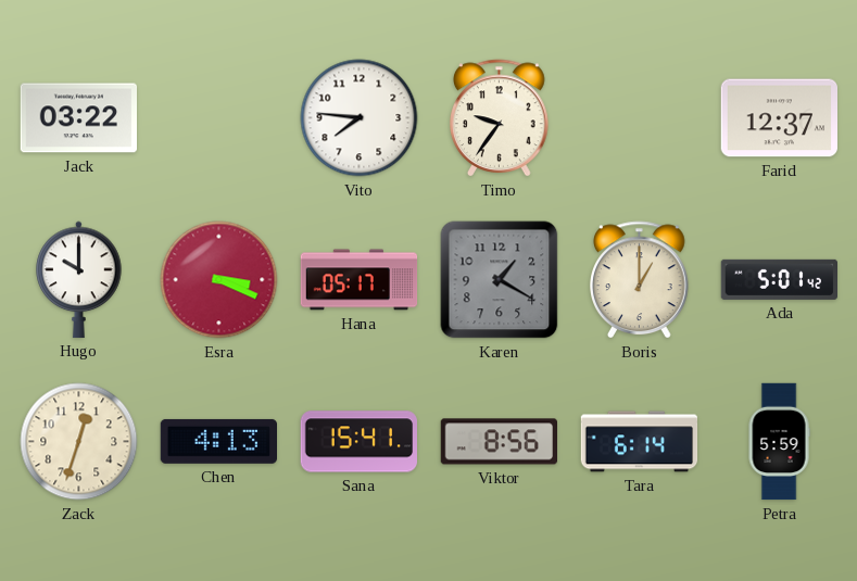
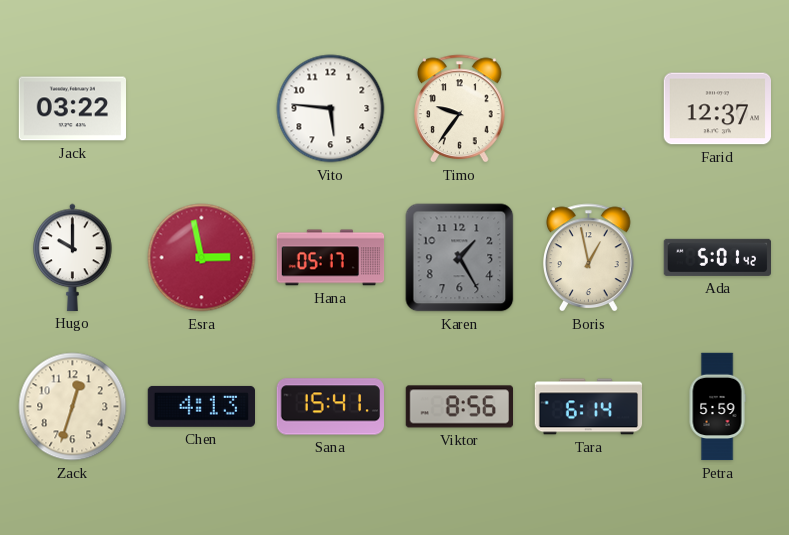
Vito: 7:46 -> 5:46
Esra: 3:19 -> 2:58
Karen: 1:20 -> 1:25
Boris: 1:00 -> 12:58
